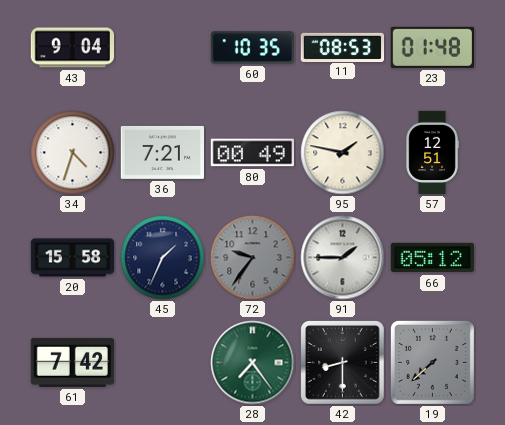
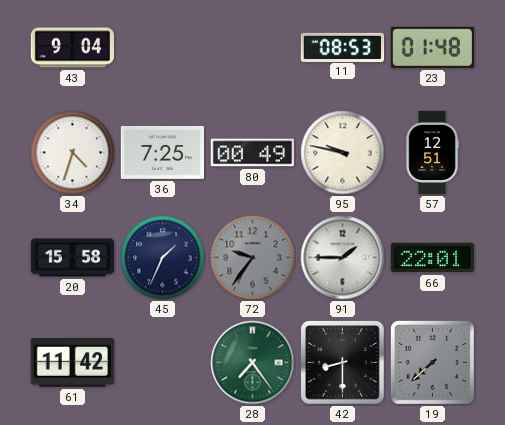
60: 10:35 -> none
36: 7:21 -> 7:25
95: 1:47 -> 9:47
66: 05:12 -> 22:01
61: 7:42 -> 11:42
